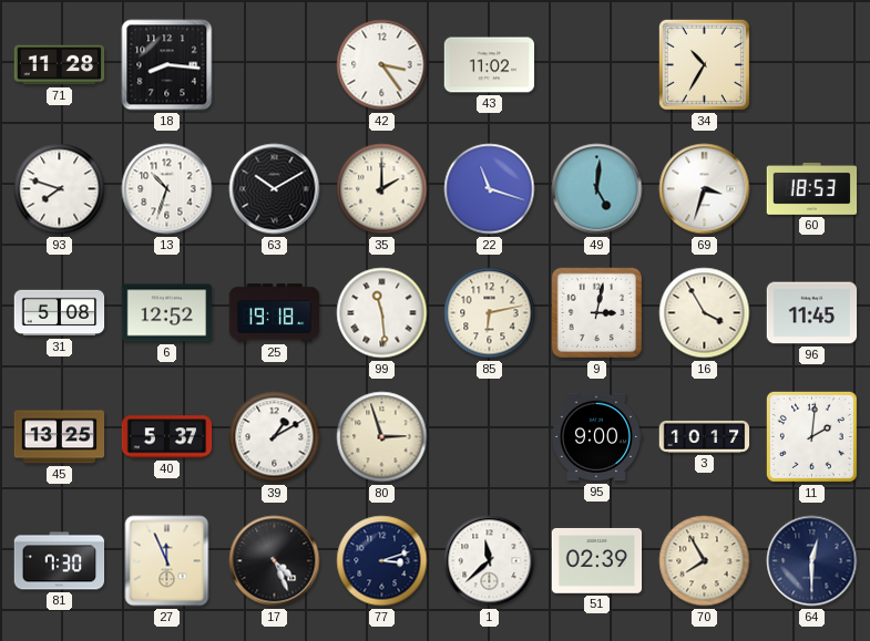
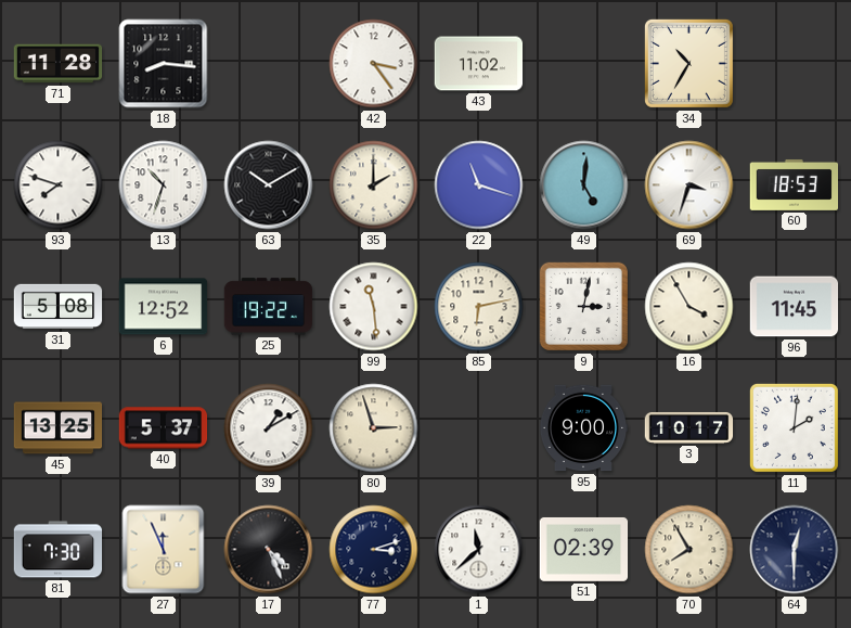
25: 19:18 -> 19:22
